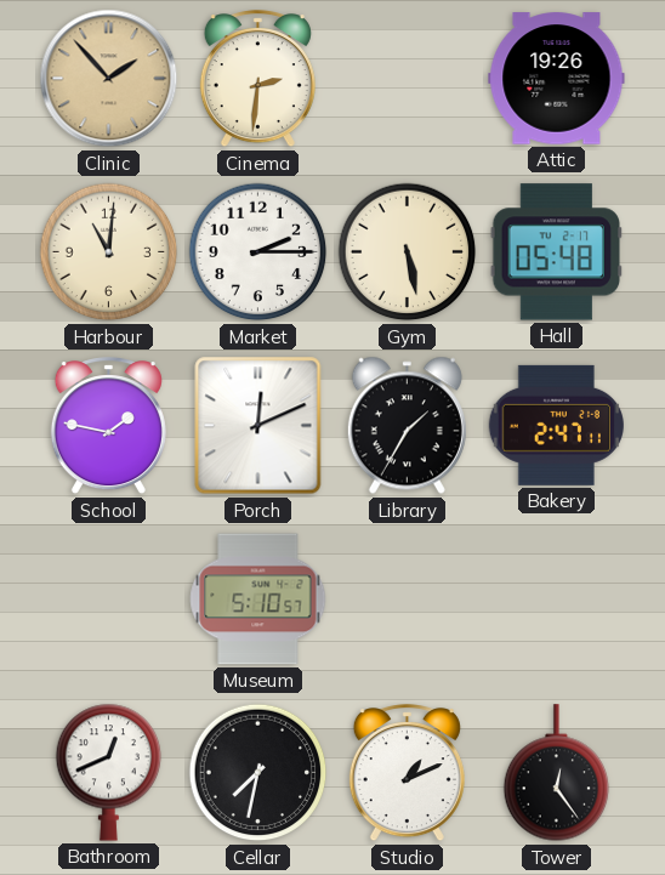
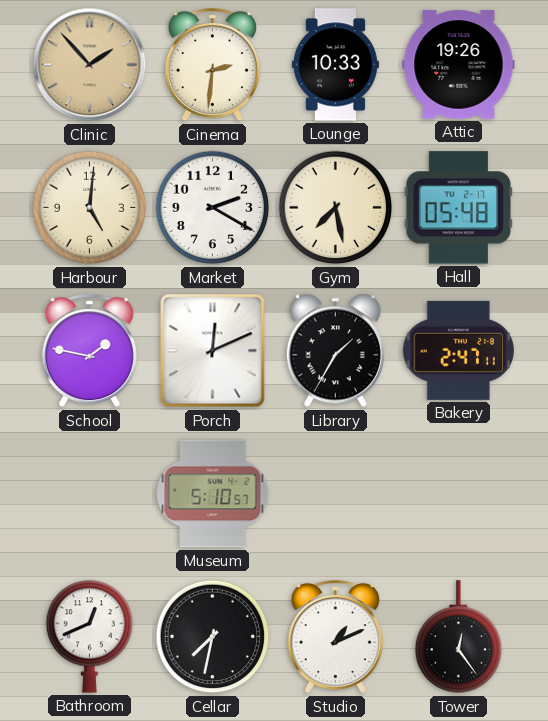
Lounge: none -> 10:33
Harbour: 11:01 -> 5:01
Market: 2:15 -> 2:20
Gym: 5:28 -> 7:28
